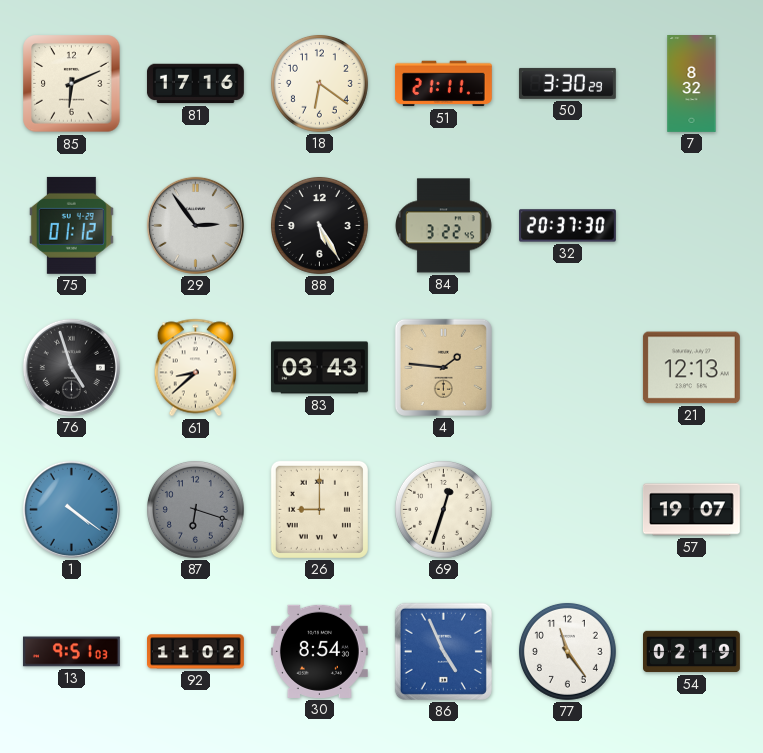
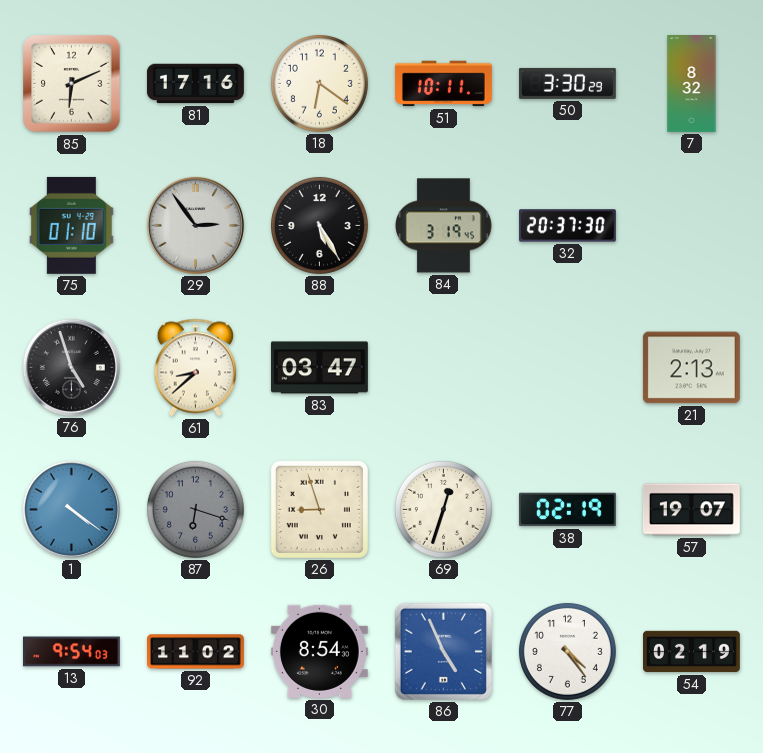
51: 21:11 -> 10:11
75: 01:12 -> 01:10
84: 3:22 -> 3:19
83: 03:43 -> 03:47
4: 1:46 -> none
21: 12:13 -> 2:13
26: 9:00 -> 8:57
38: none -> 02:19
13: 9:51 -> 9:54
77: 11:24 -> 4:24
